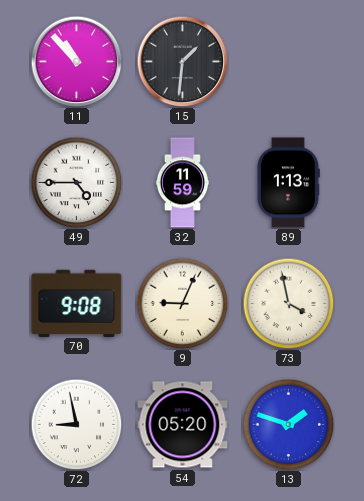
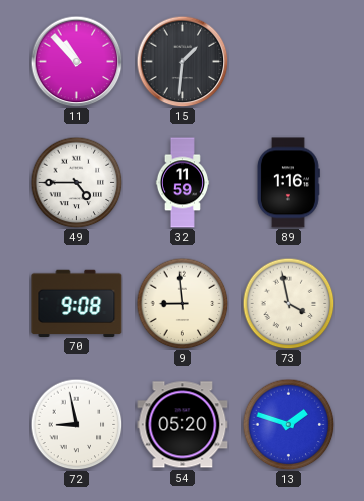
89: 1:13 -> 1:16
9: 9:04 -> 8:59
